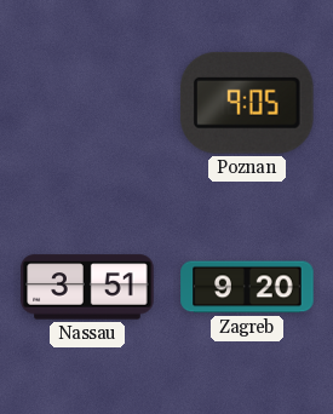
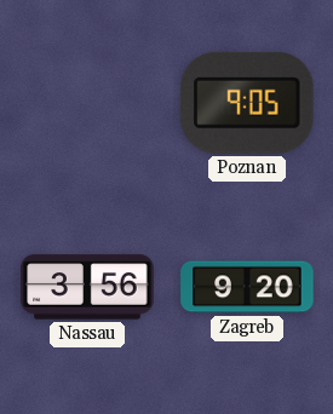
Nassau: 3:51 -> 3:56
